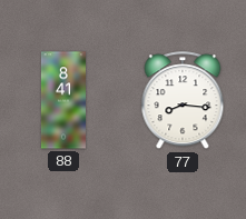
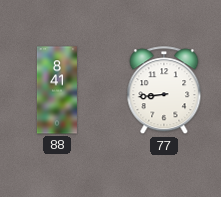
77: 8:16 -> 8:44
